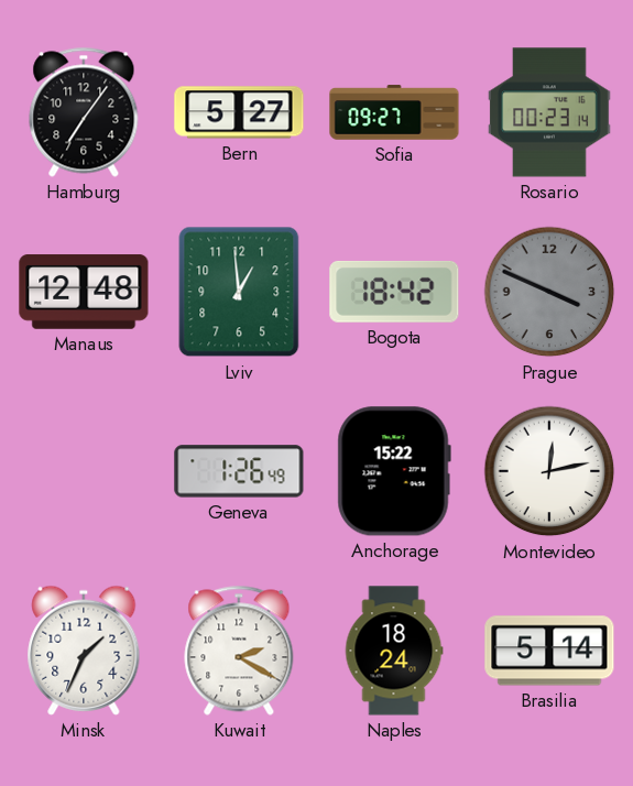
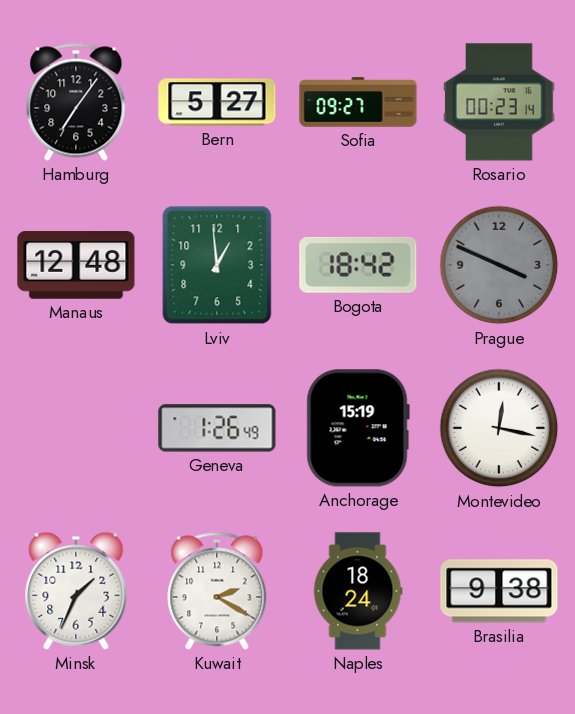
Anchorage: 15:22 -> 15:19
Montevideo: 12:13 -> 12:17
Brasilia: 5:14 -> 9:38
